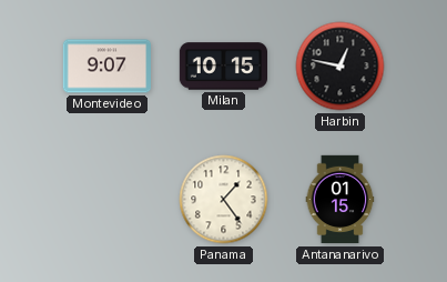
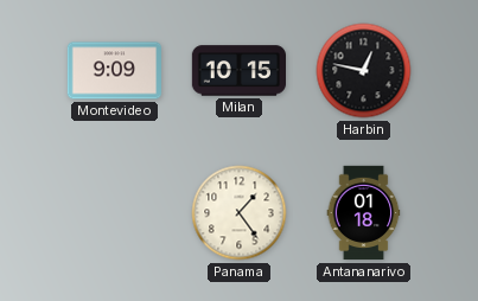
Montevideo: 9:07 -> 9:09
Antananarivo: 01:15 -> 01:18
